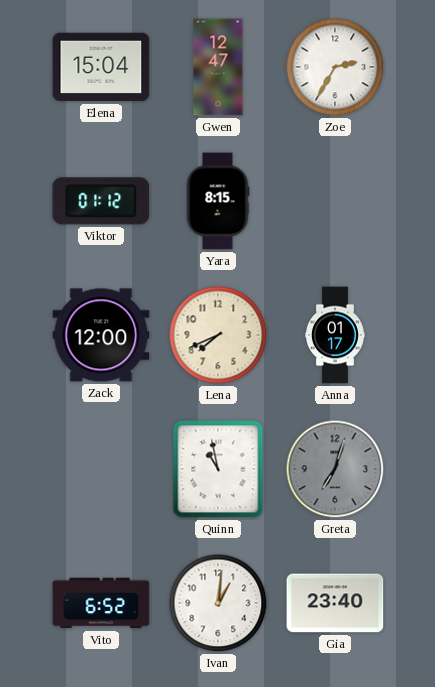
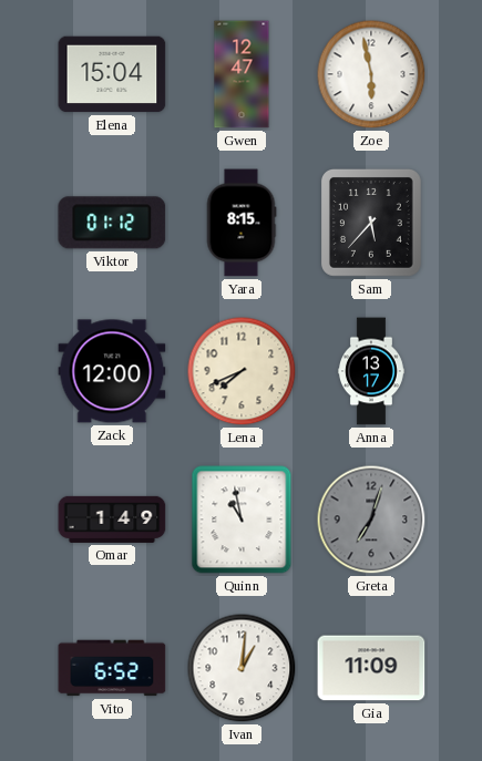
Zoe: 2:35 -> 5:58
Sam: none -> 5:37
Anna: 01:17 -> 13:17
Omar: none -> 1:49
Gia: 23:40 -> 11:09
